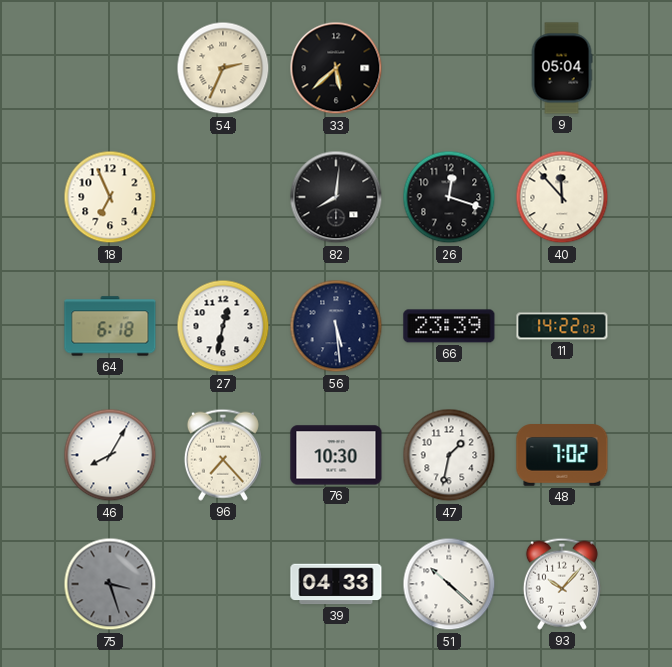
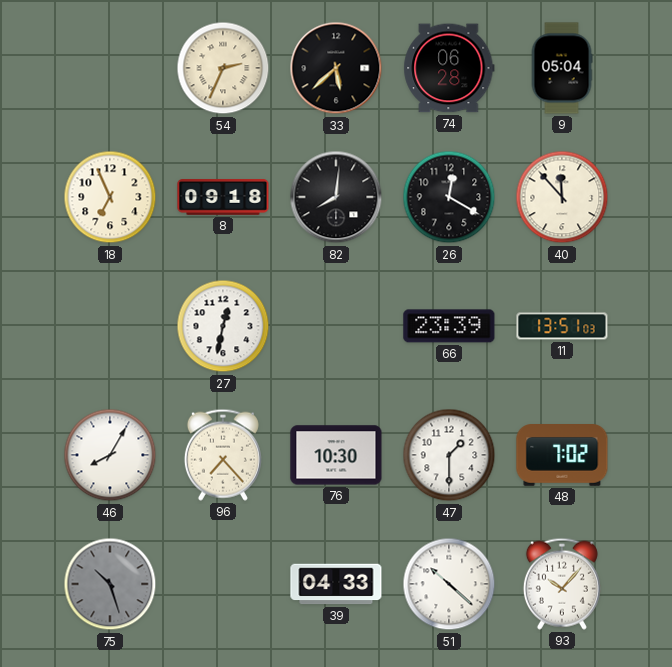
74: none -> 06:28
8: none -> 09:18
26: 12:18 -> 12:20
64: 6:18 -> none
56: 5:29 -> none
11: 14:22 -> 13:51
47: 1:32 -> 1:30
75: 3:27 -> 10:27
